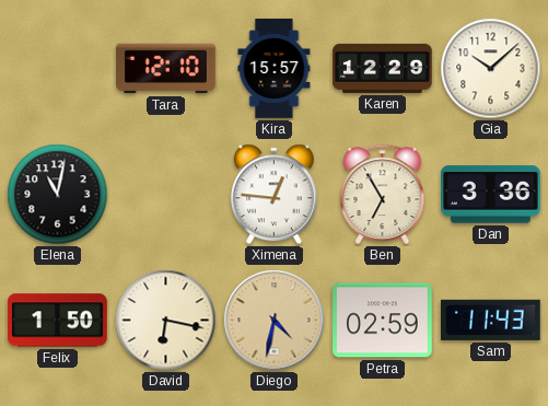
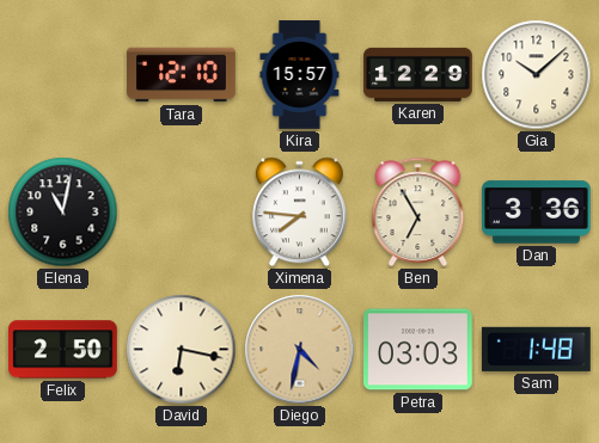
Ximena: 12:46 -> 7:46
Felix: 1:50 -> 2:50
Petra: 02:59 -> 03:03
Sam: 11:43 -> 1:48
